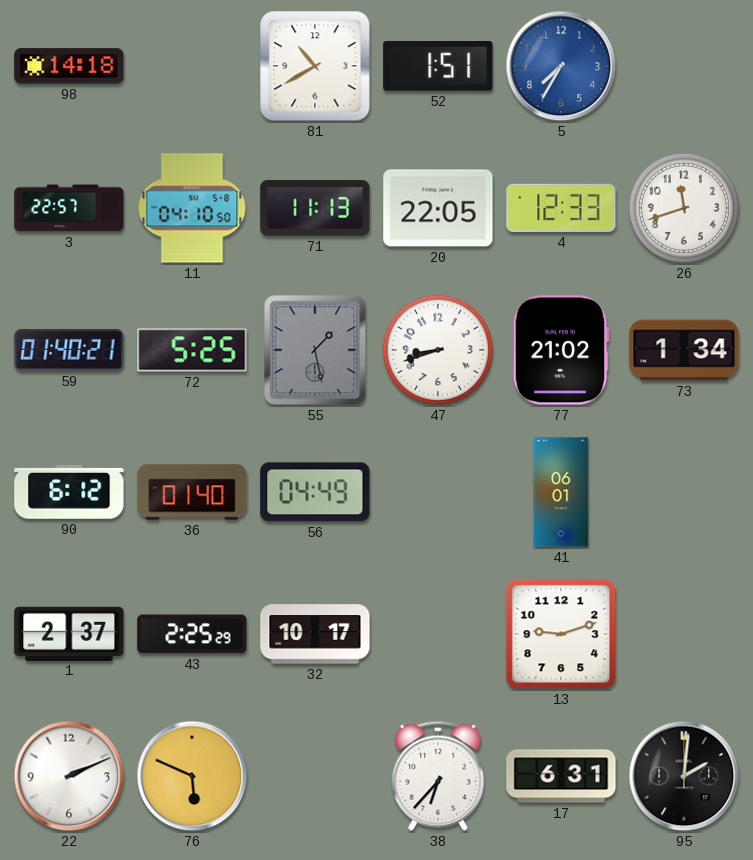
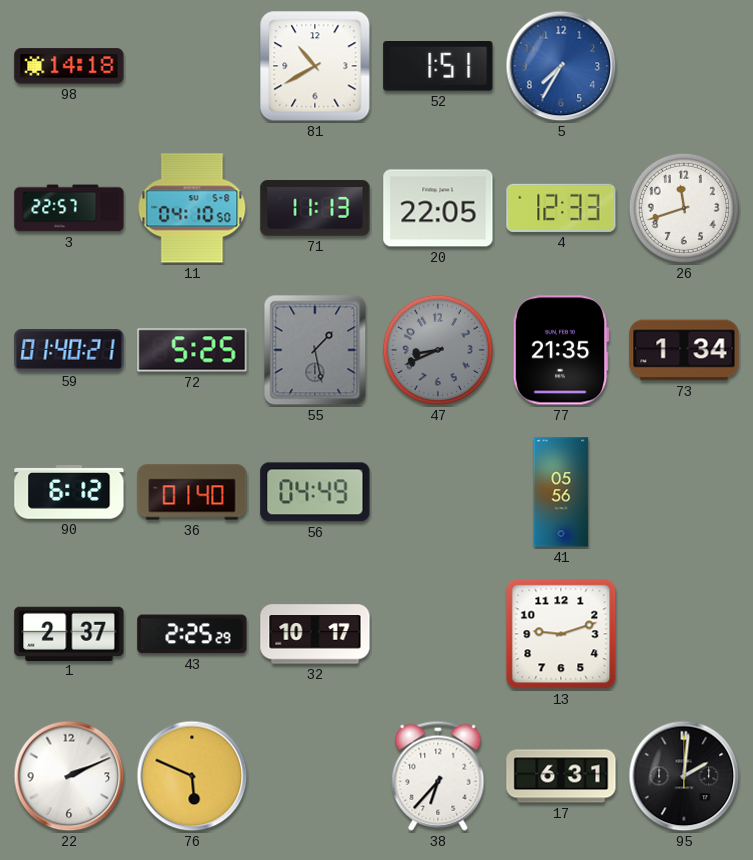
47: 8:42 -> 8:41
47 dial: white -> grey
77: 21:02 -> 21:35
41: 06:01 -> 05:56
